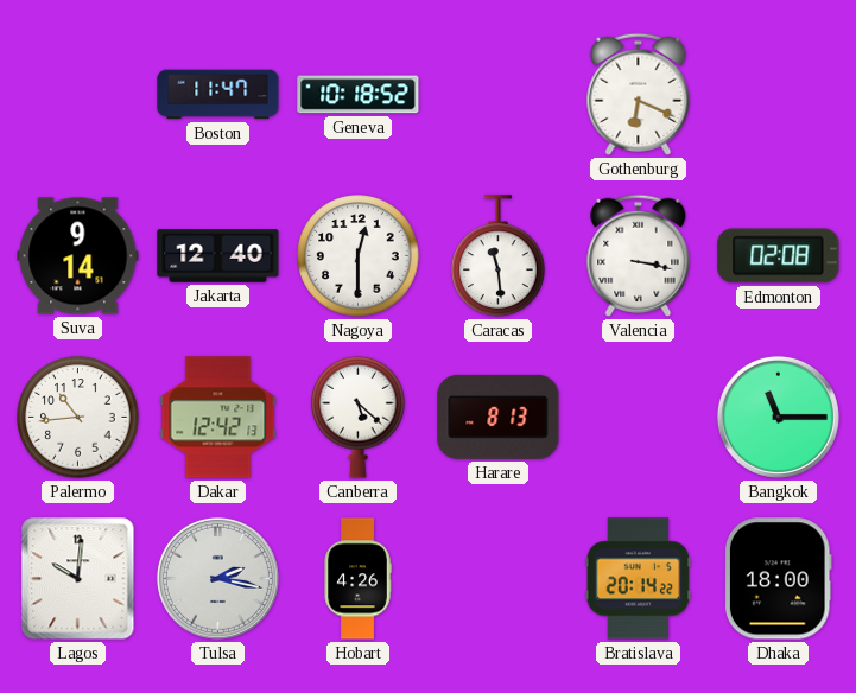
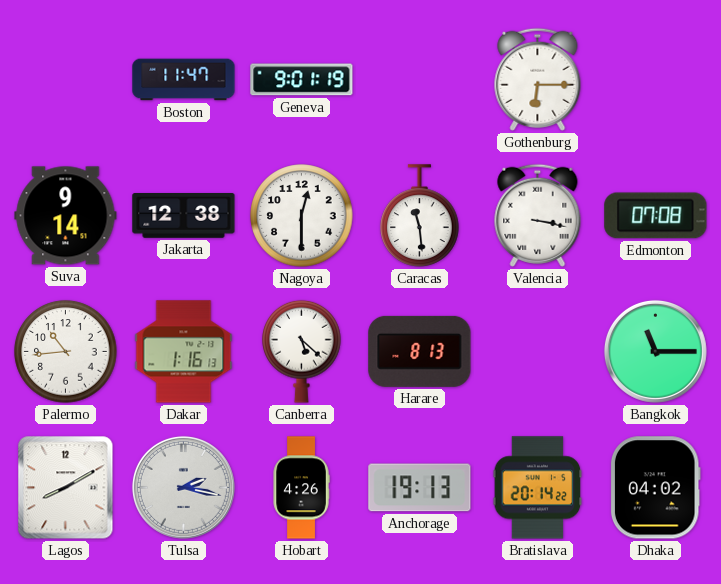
Geneva: 10:18 -> 9:01
Gothenburg: 6:19 -> 6:15
Jakarta: 12:40 -> 12:38
Edmonton: 02:08 -> 07:08
Dakar: 12:42 -> 1:16
Lagos: 10:01 -> 8:10
Anchorage: none -> 19:13
Dhaka: 18:00 -> 04:02
